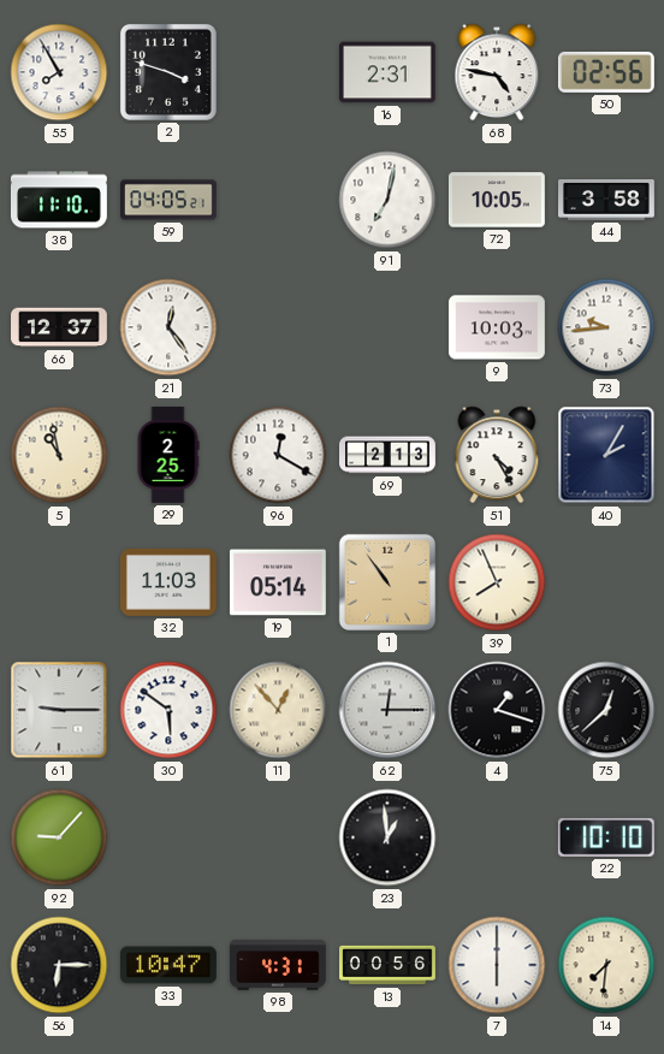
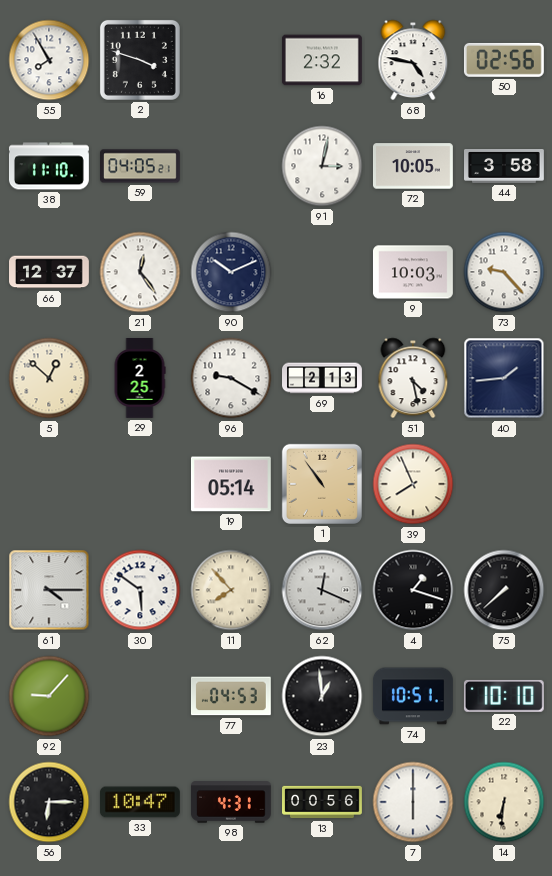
16: 2:31 -> 2:32
91: 7:02 -> 3:02
90: none -> 10:11
73: 9:44 -> 9:23
5: 10:58 -> 12:52
96: 12:20 -> 9:20
51: 4:25 -> 4:28
40: 2:05 -> 1:44
32: 11:03 -> none
61: 9:15 -> 4:15
11: 12:53 -> 7:53
62: 12:15 -> 12:19
75: 12:38 -> 7:38
77: none -> 04:53
74: none -> 10:51
14: 7:31 -> 6:31
